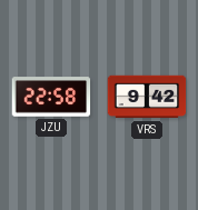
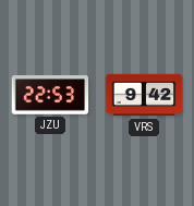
JZU: 22:58 -> 22:53
